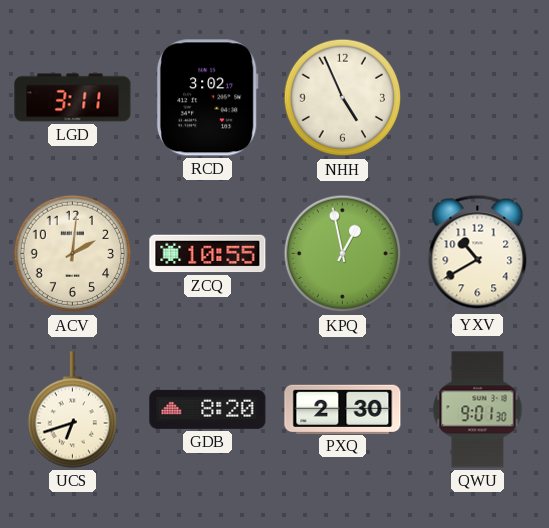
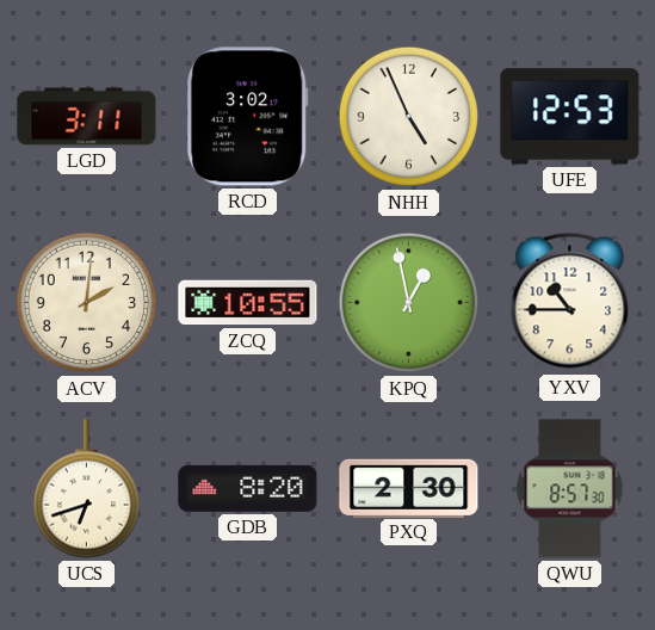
UFE: none -> 12:53
YXV: 10:40 -> 10:45
QWU: 9:01 -> 8:57
